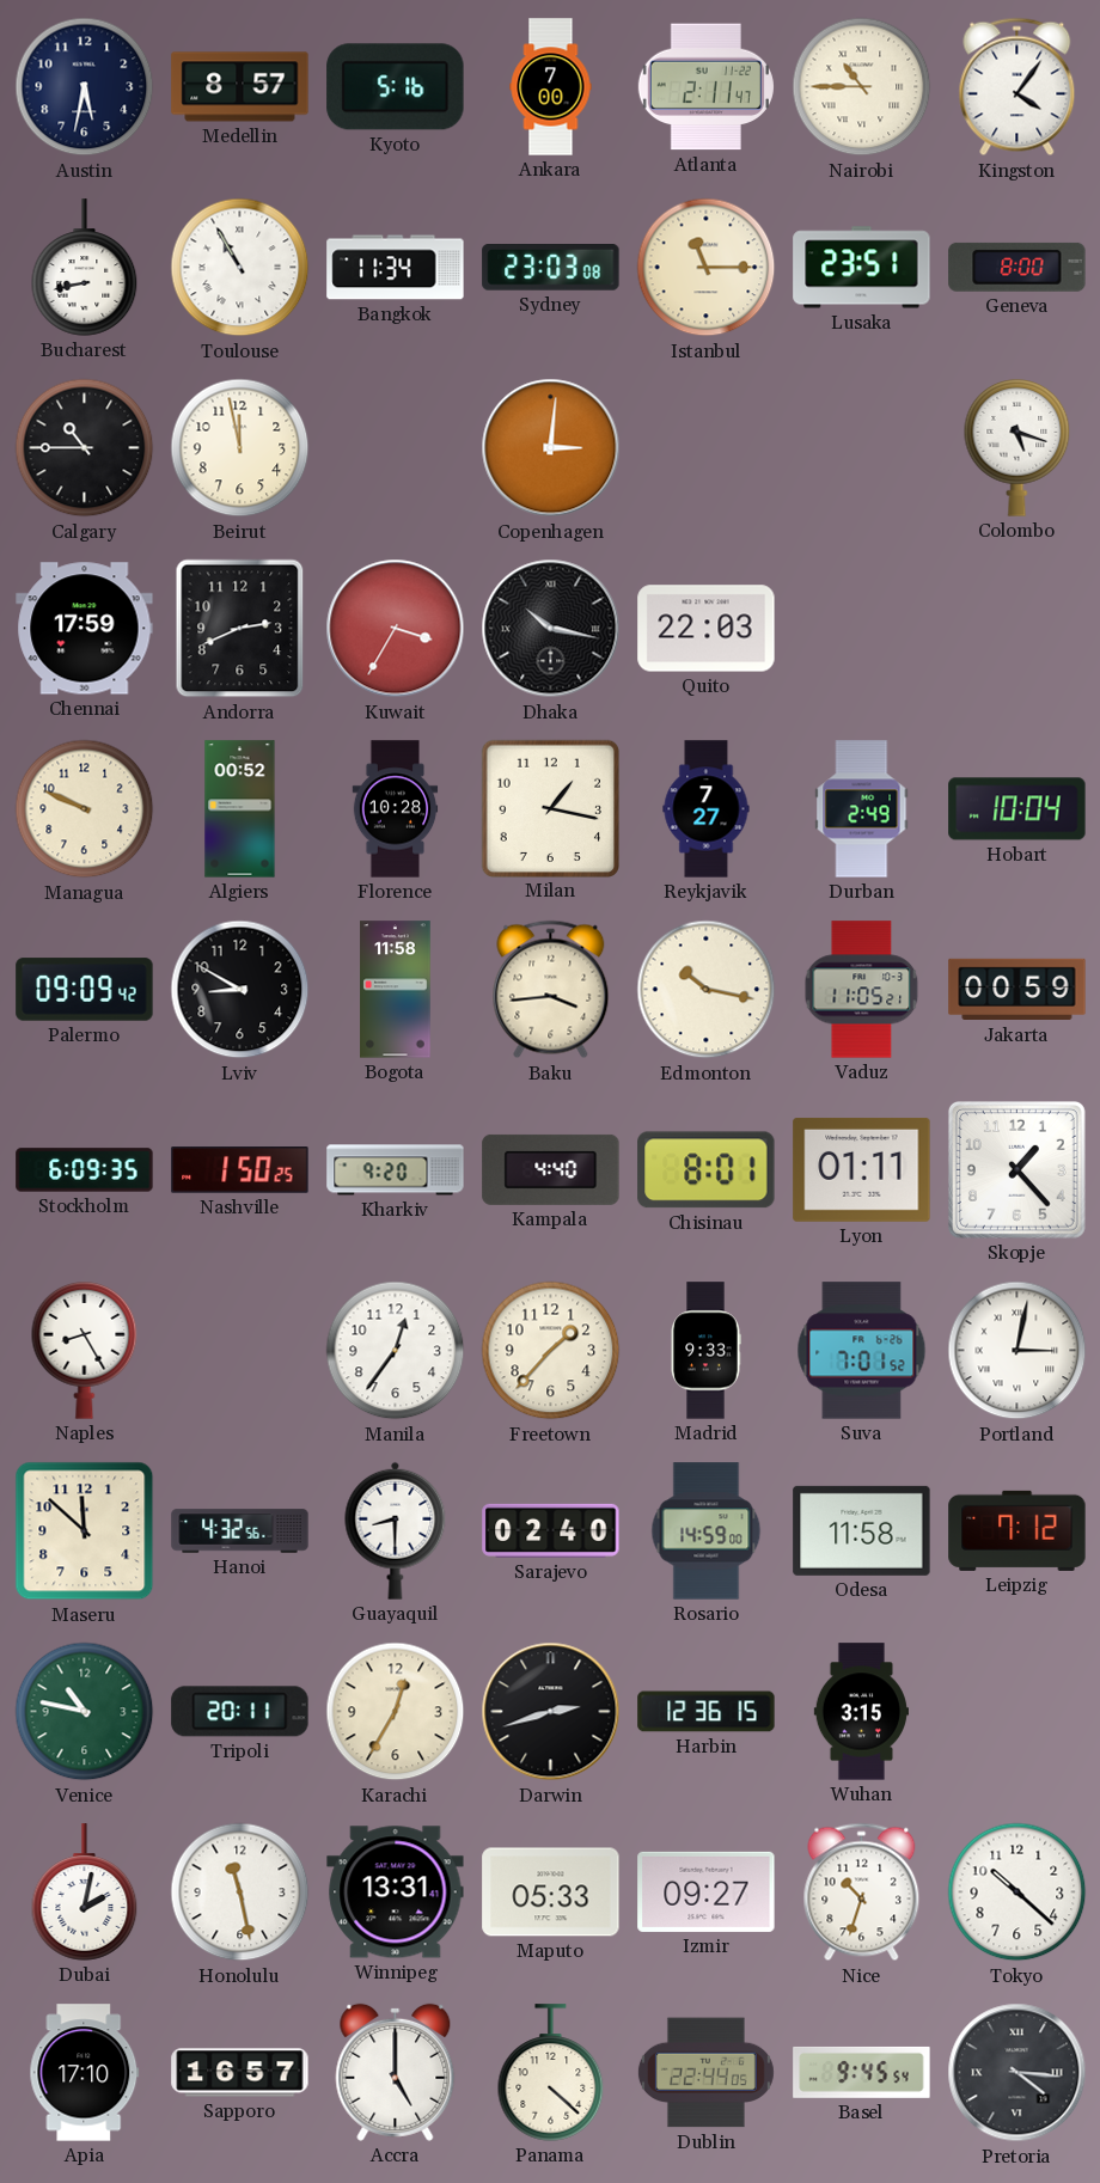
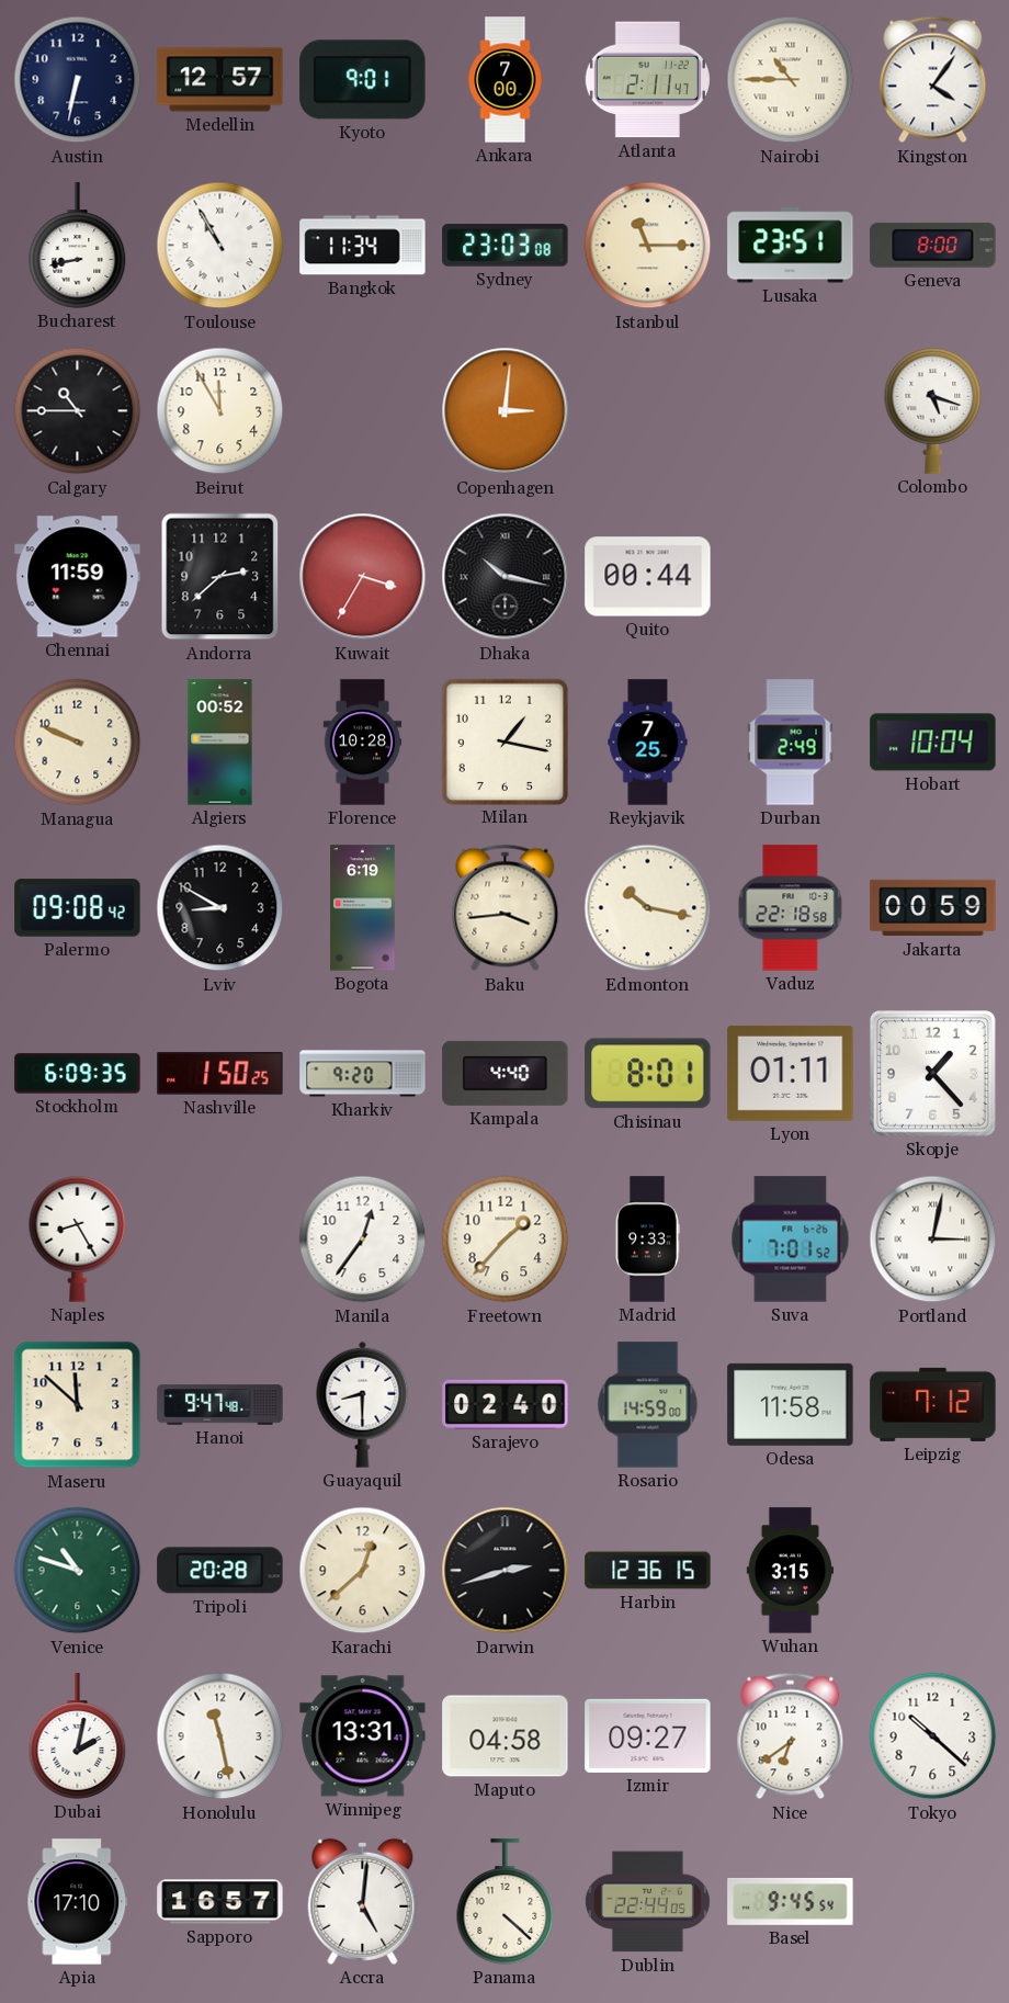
Austin: 5:32 -> 6:32
Medellin: 8:57 -> 12:57
Kyoto: 5:16 -> 9:01
Beirut: 11:58 -> 11:55
Chennai: 17:59 -> 11:59
Andorra: 2:41 -> 2:38
Quito: 22:03 -> 00:44
Reykjavik: 7:27 -> 7:25
Palermo: 09:09 -> 09:08
Bogota: 11:58 -> 6:19
Vaduz: 11:05 -> 22:18
Hanoi: 4:32 -> 9:47
Venice: 10:47 -> 10:48
Tripoli: 20:11 -> 20:28
Karachi: 12:35 -> 12:38
Maputo: 05:33 -> 04:58
Nice: 10:33 -> 6:39
Accra: 5:00 -> 5:01
Pretoria: 4:16 -> none
